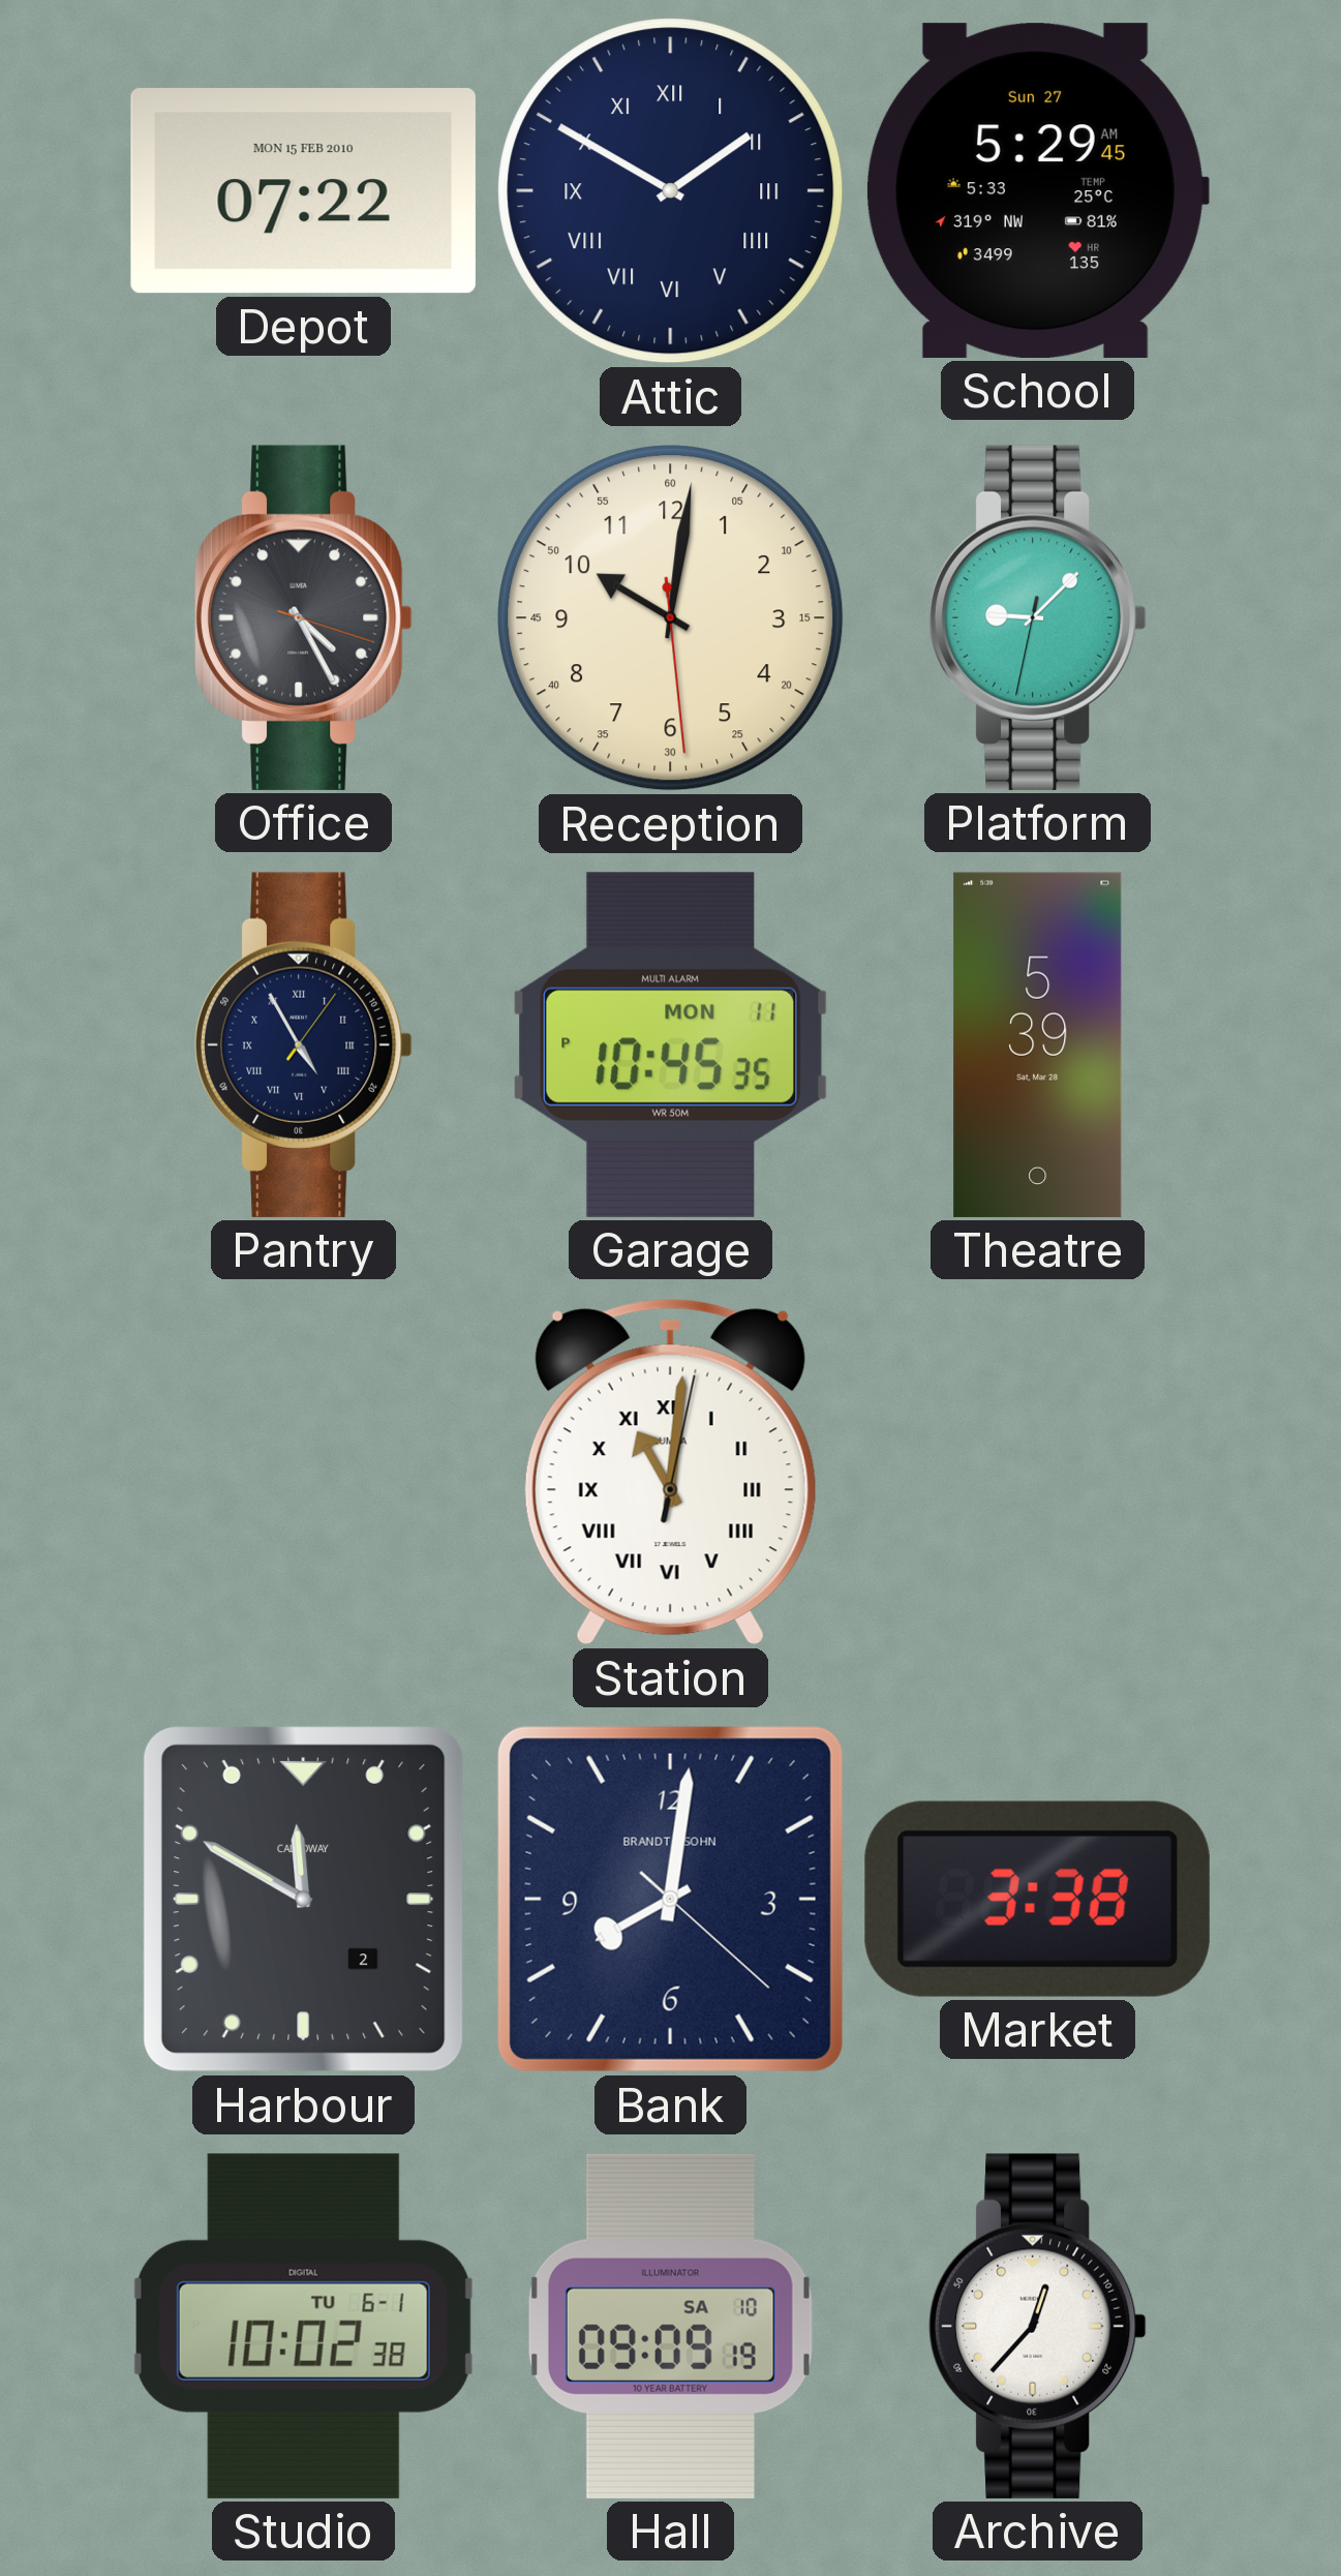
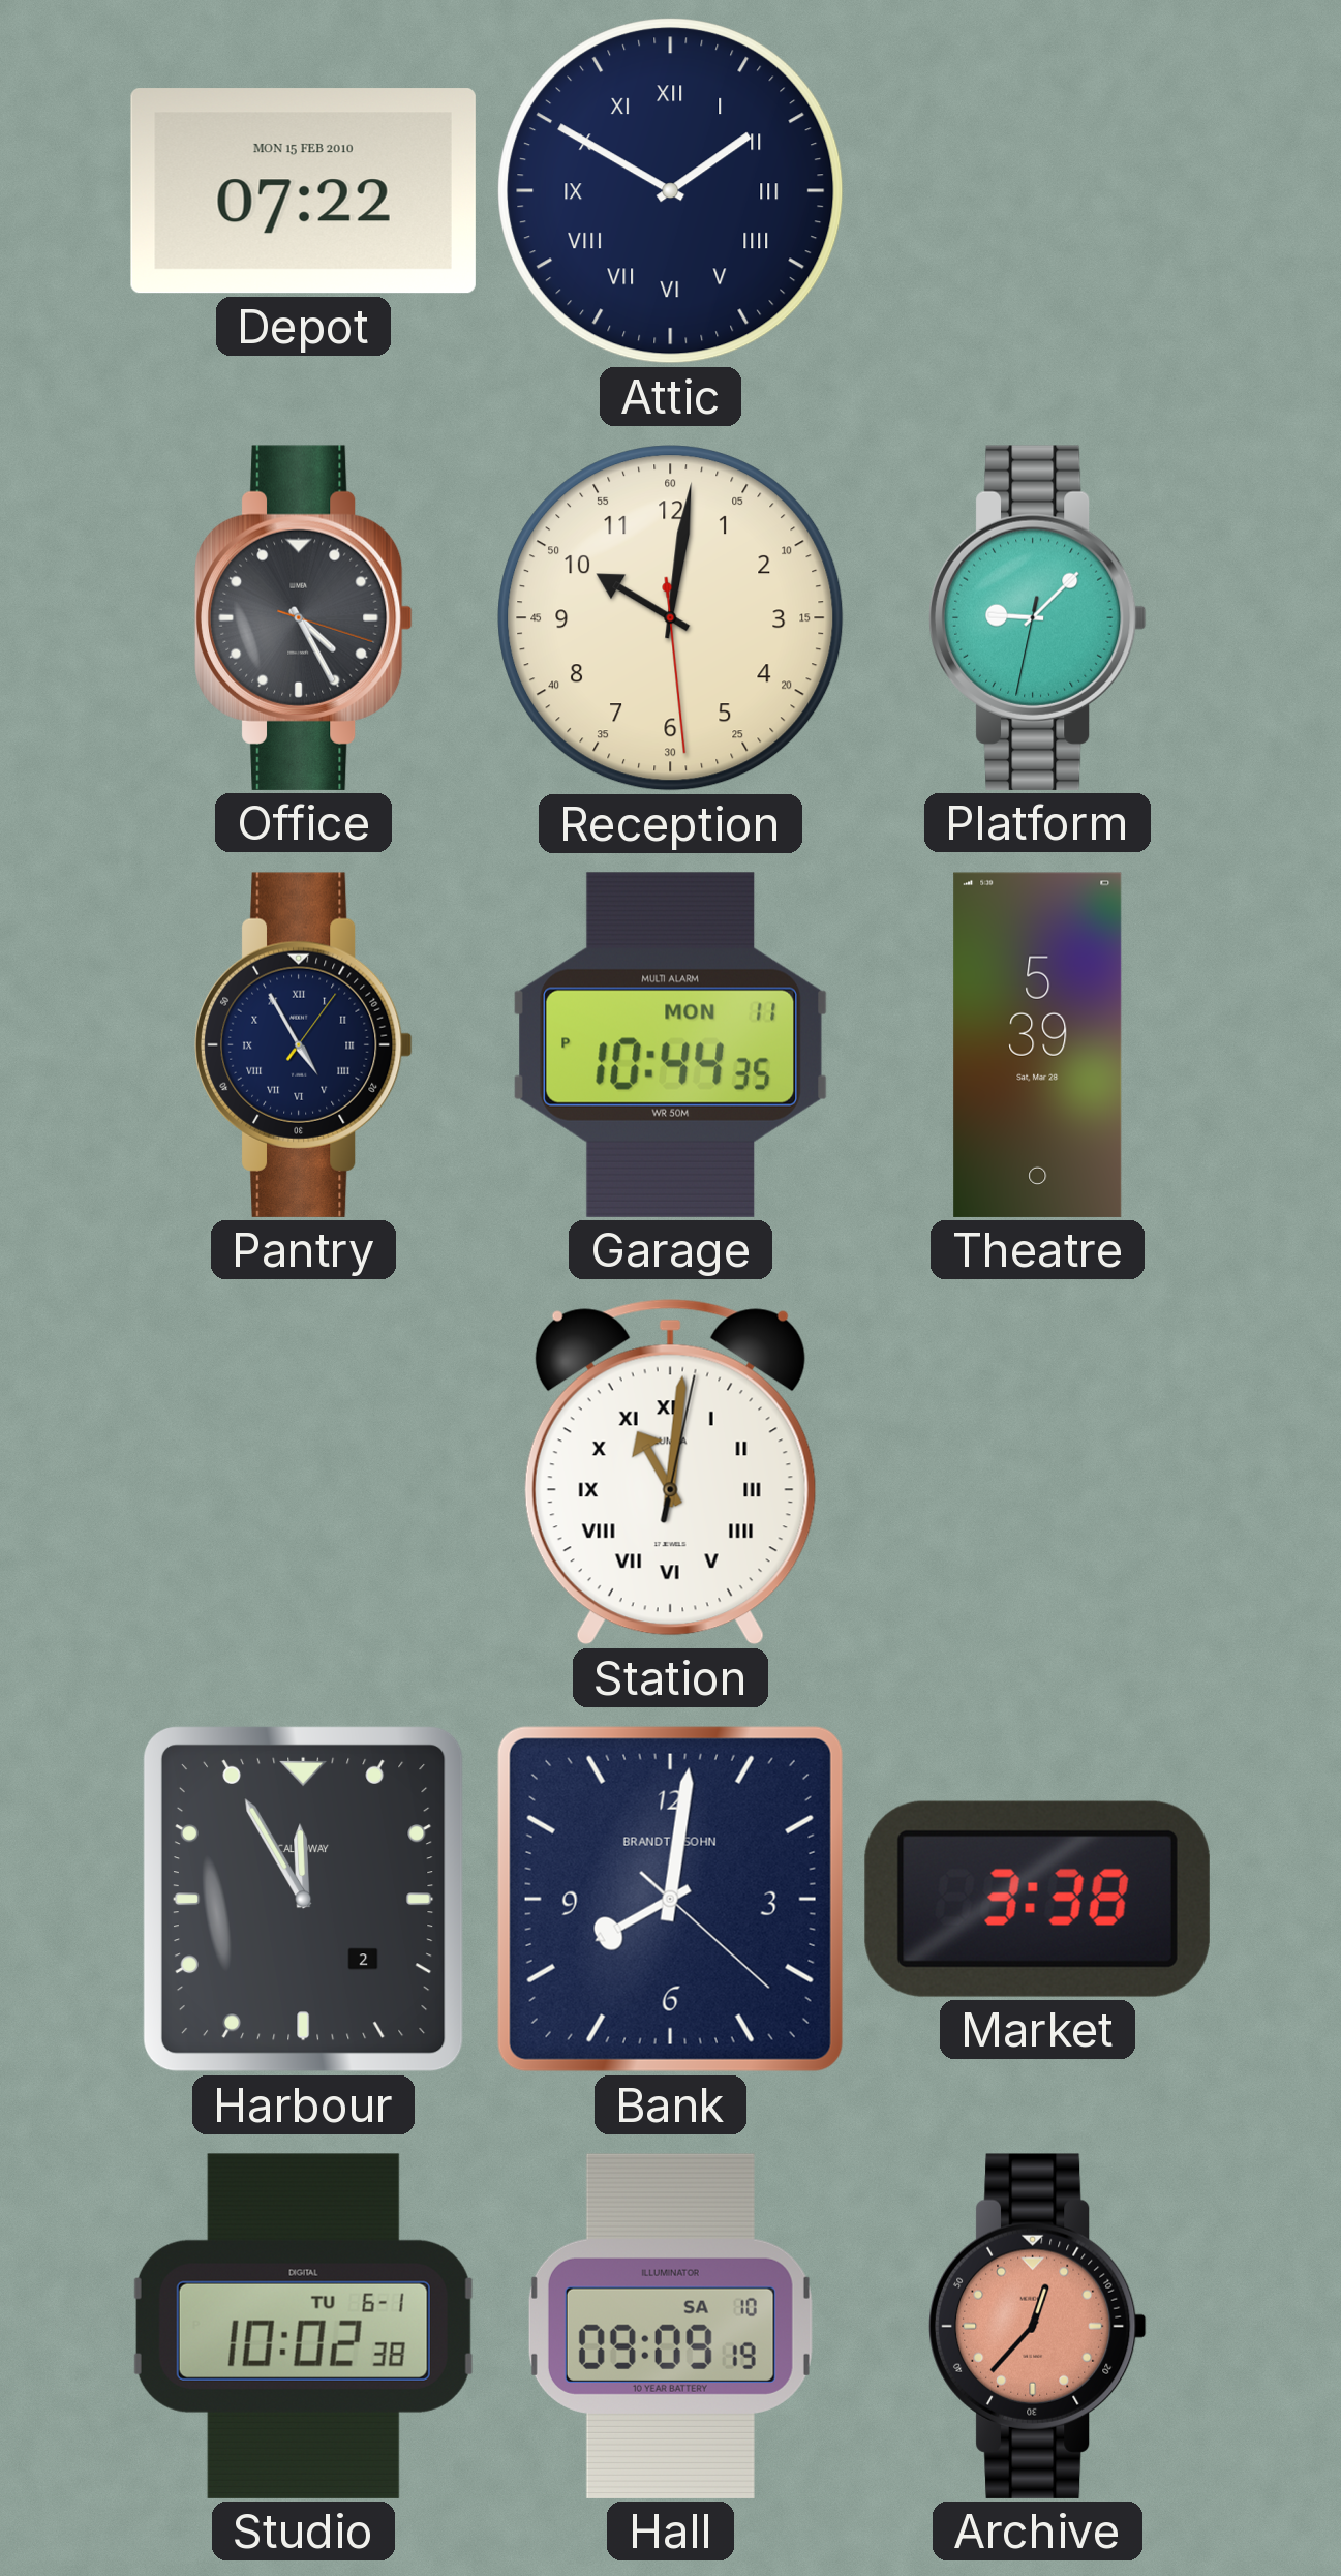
School: 5:29 -> none
Garage: 10:45 -> 10:44
Harbour: 11:50 -> 11:55
Archive dial: white -> salmon
